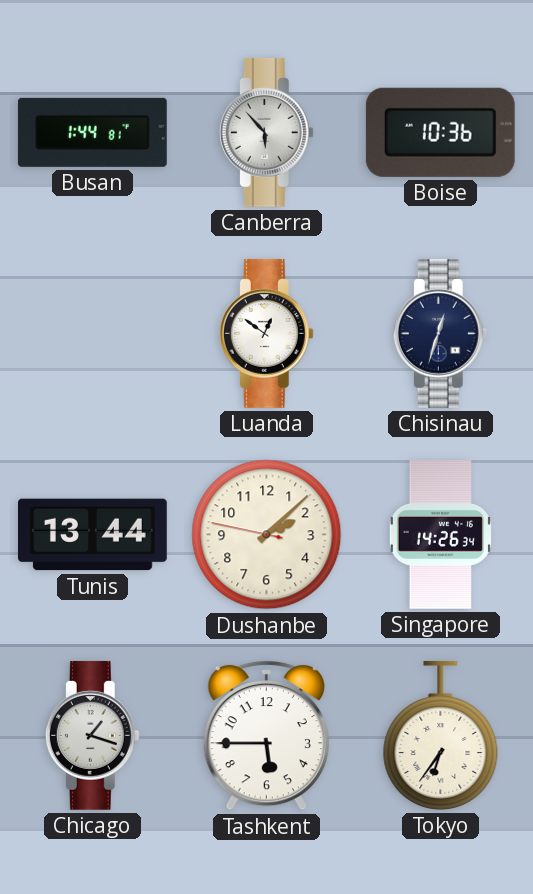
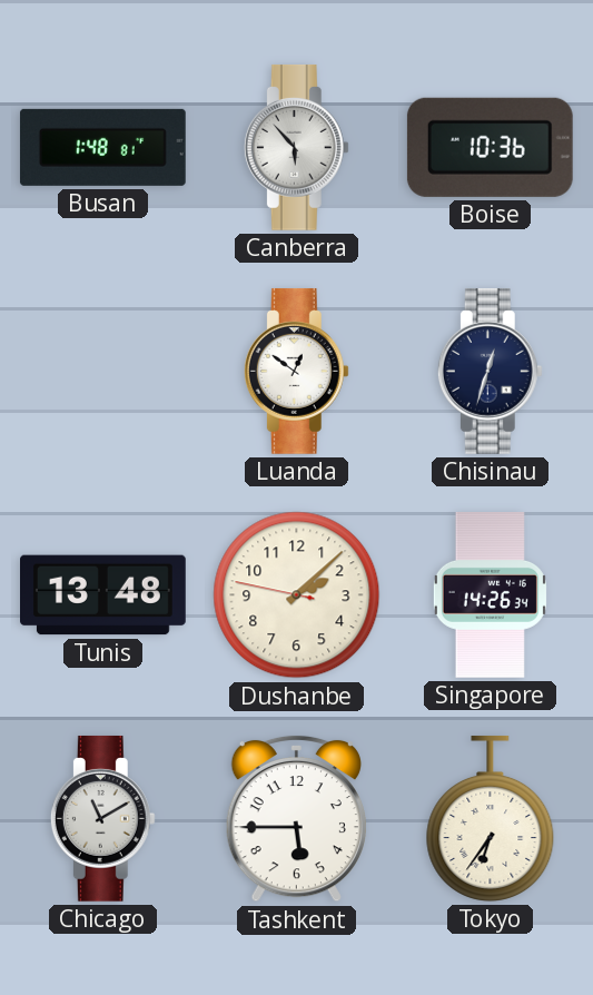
Busan: 1:44 -> 1:48
Tunis: 13:44 -> 13:48
Chicago: 1:18 -> 11:10
